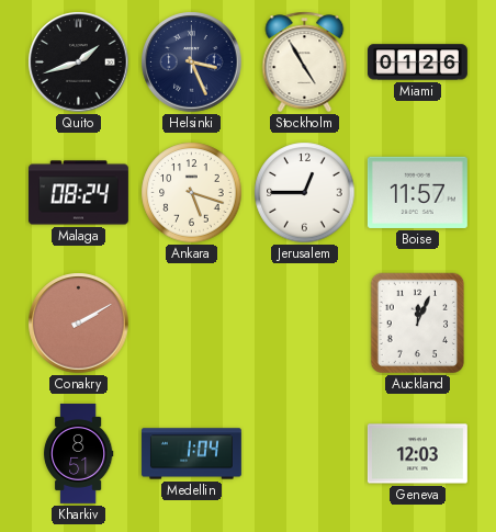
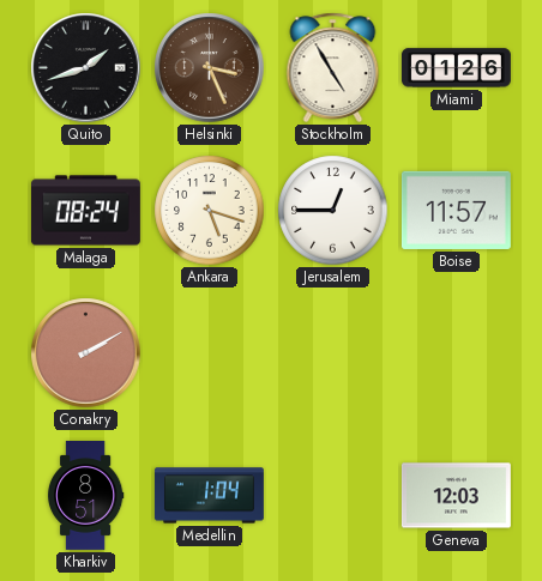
Helsinki dial: navy -> brown
Auckland: 12:04 -> none
